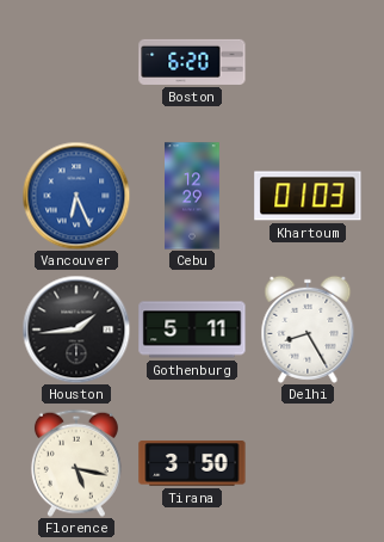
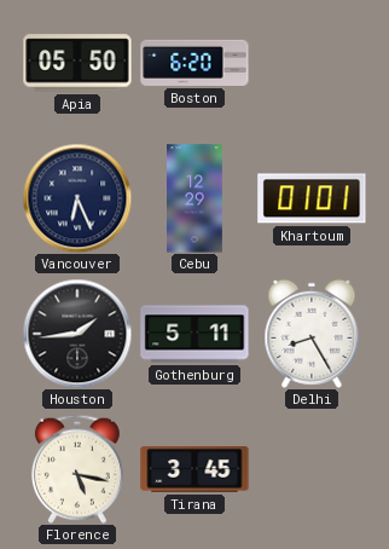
Apia: none -> 05:50
Vancouver dial: blue -> navy
Khartoum: 01:03 -> 01:01
Tirana: 3:50 -> 3:45
